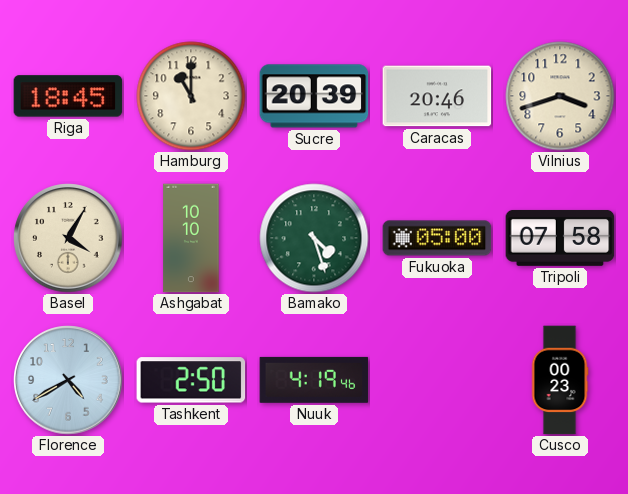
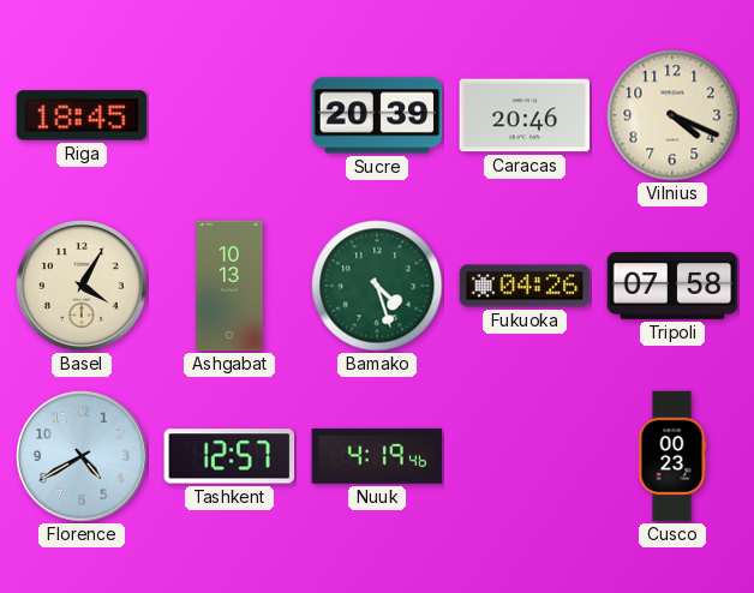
Hamburg: 11:00 -> none
Vilnius: 3:42 -> 4:19
Ashgabat: 10:10 -> 10:13
Fukuoka: 05:00 -> 04:26
Tashkent: 2:50 -> 12:57
